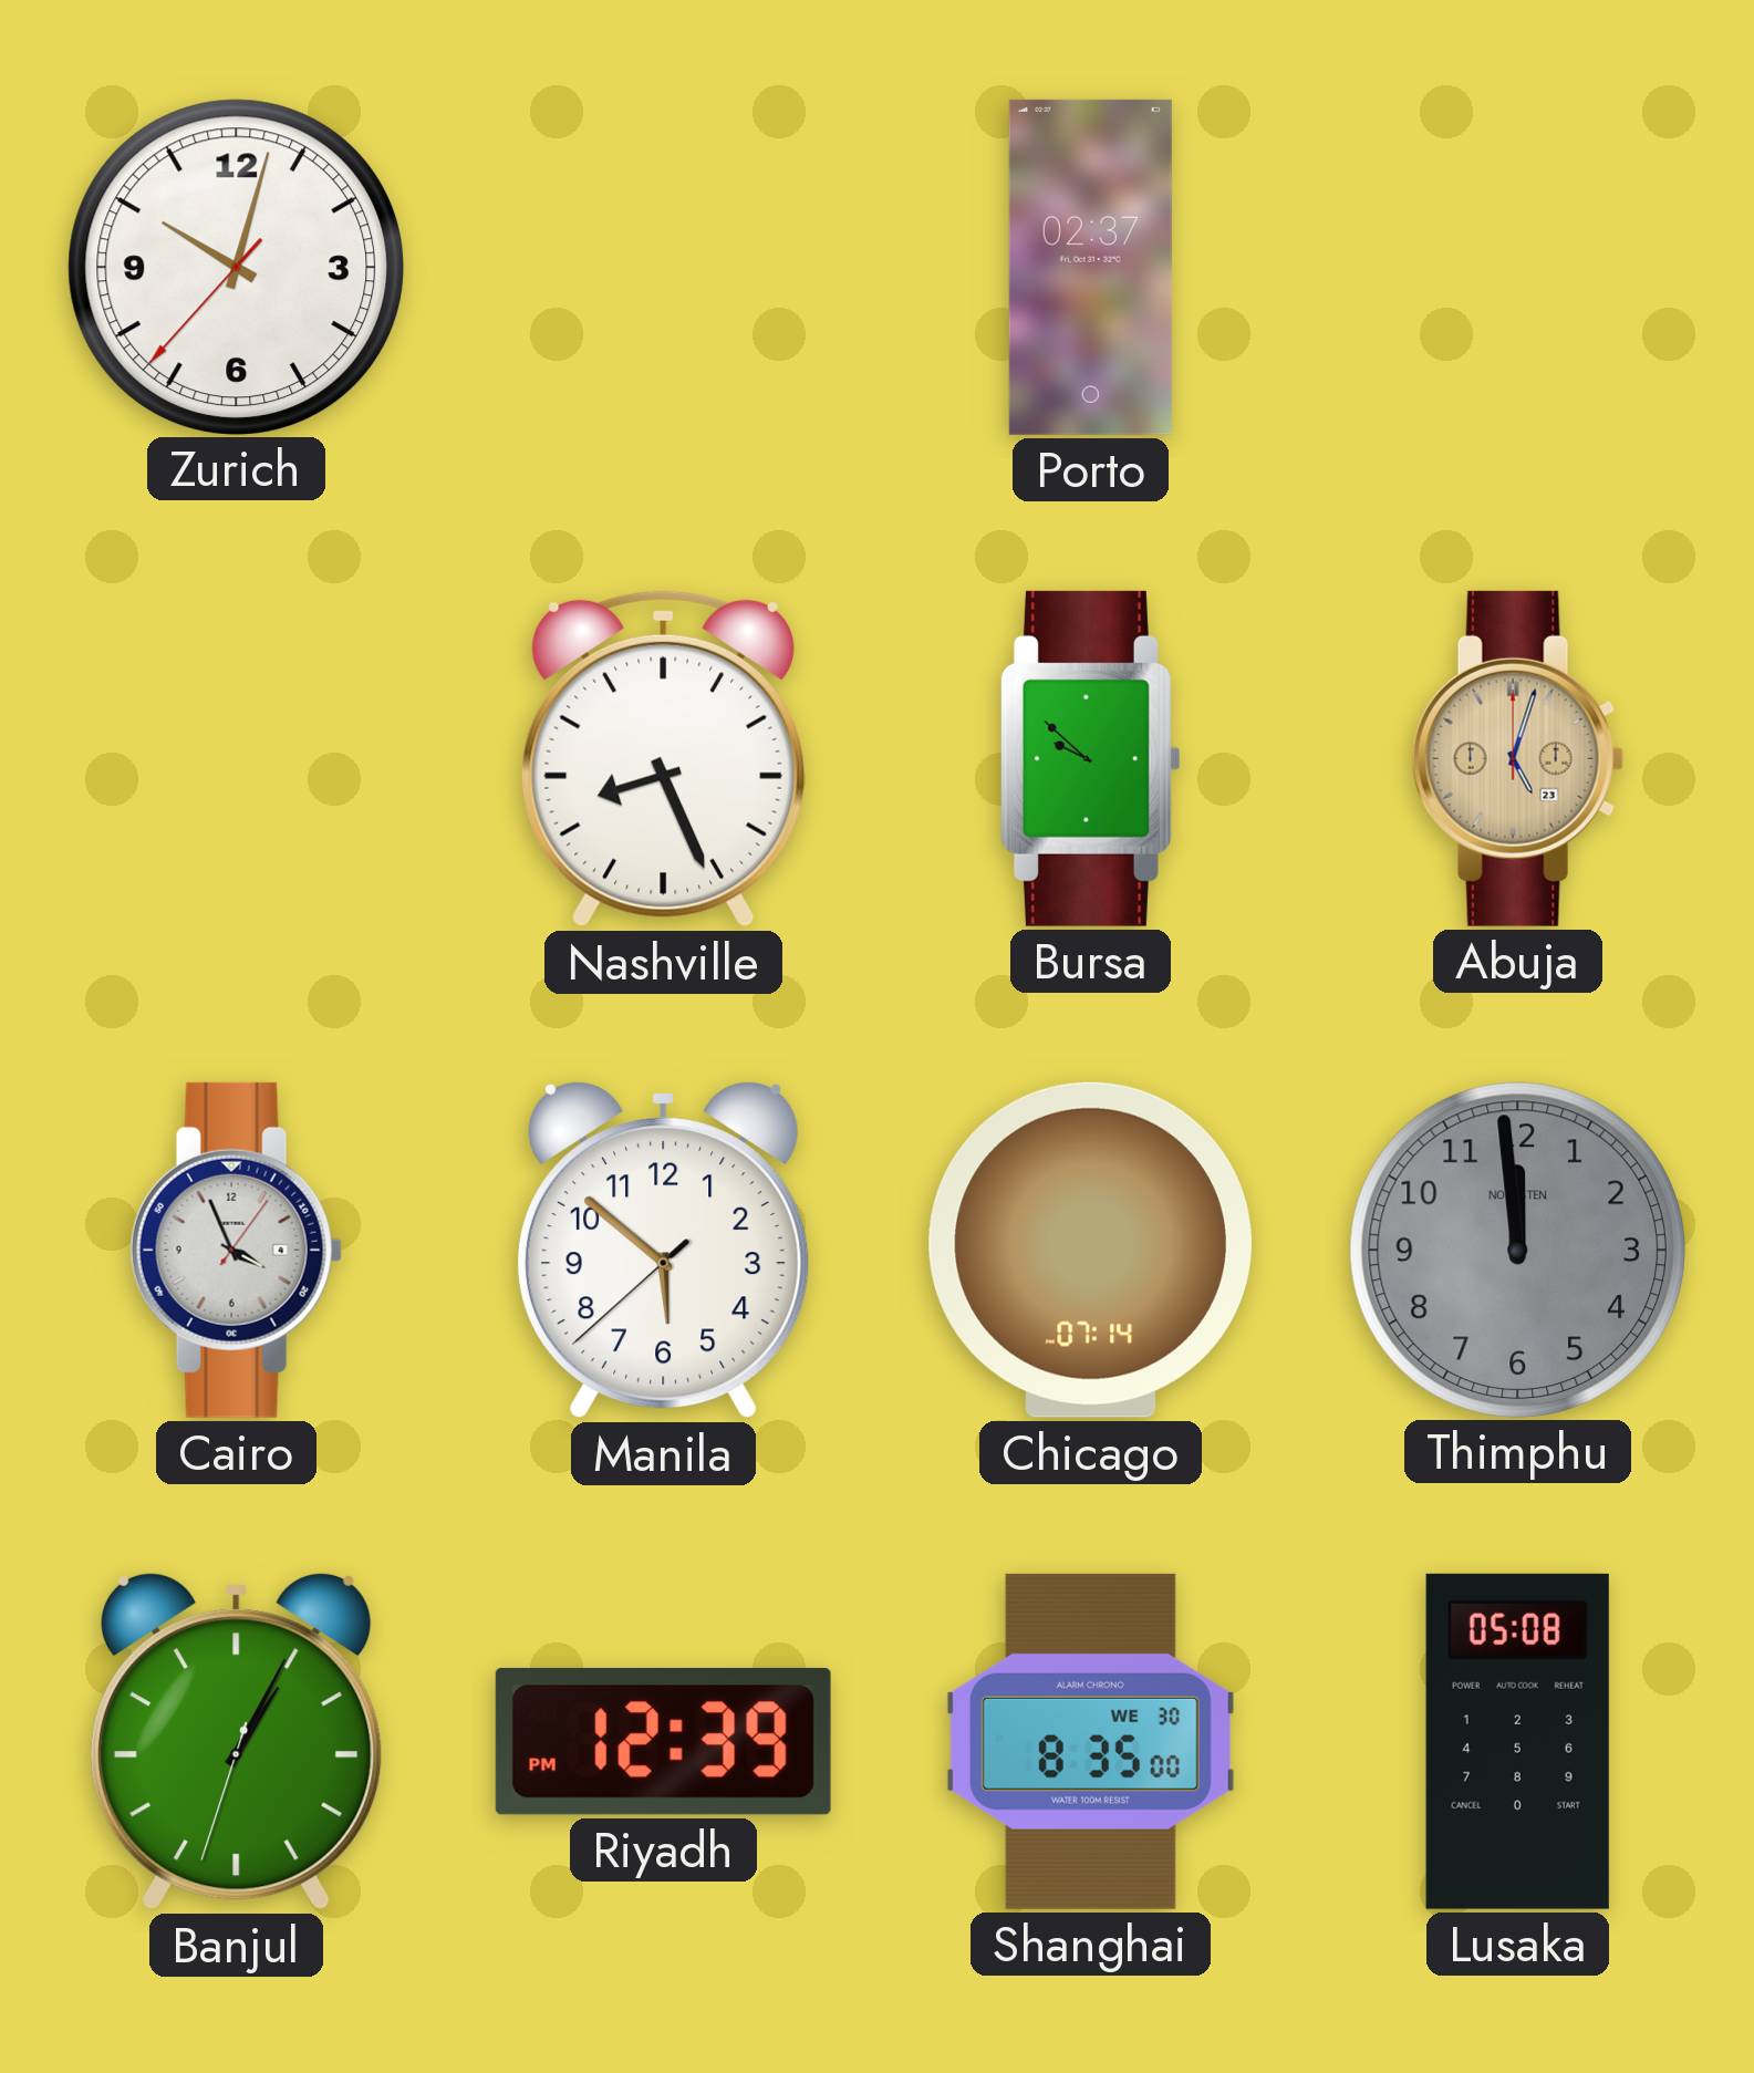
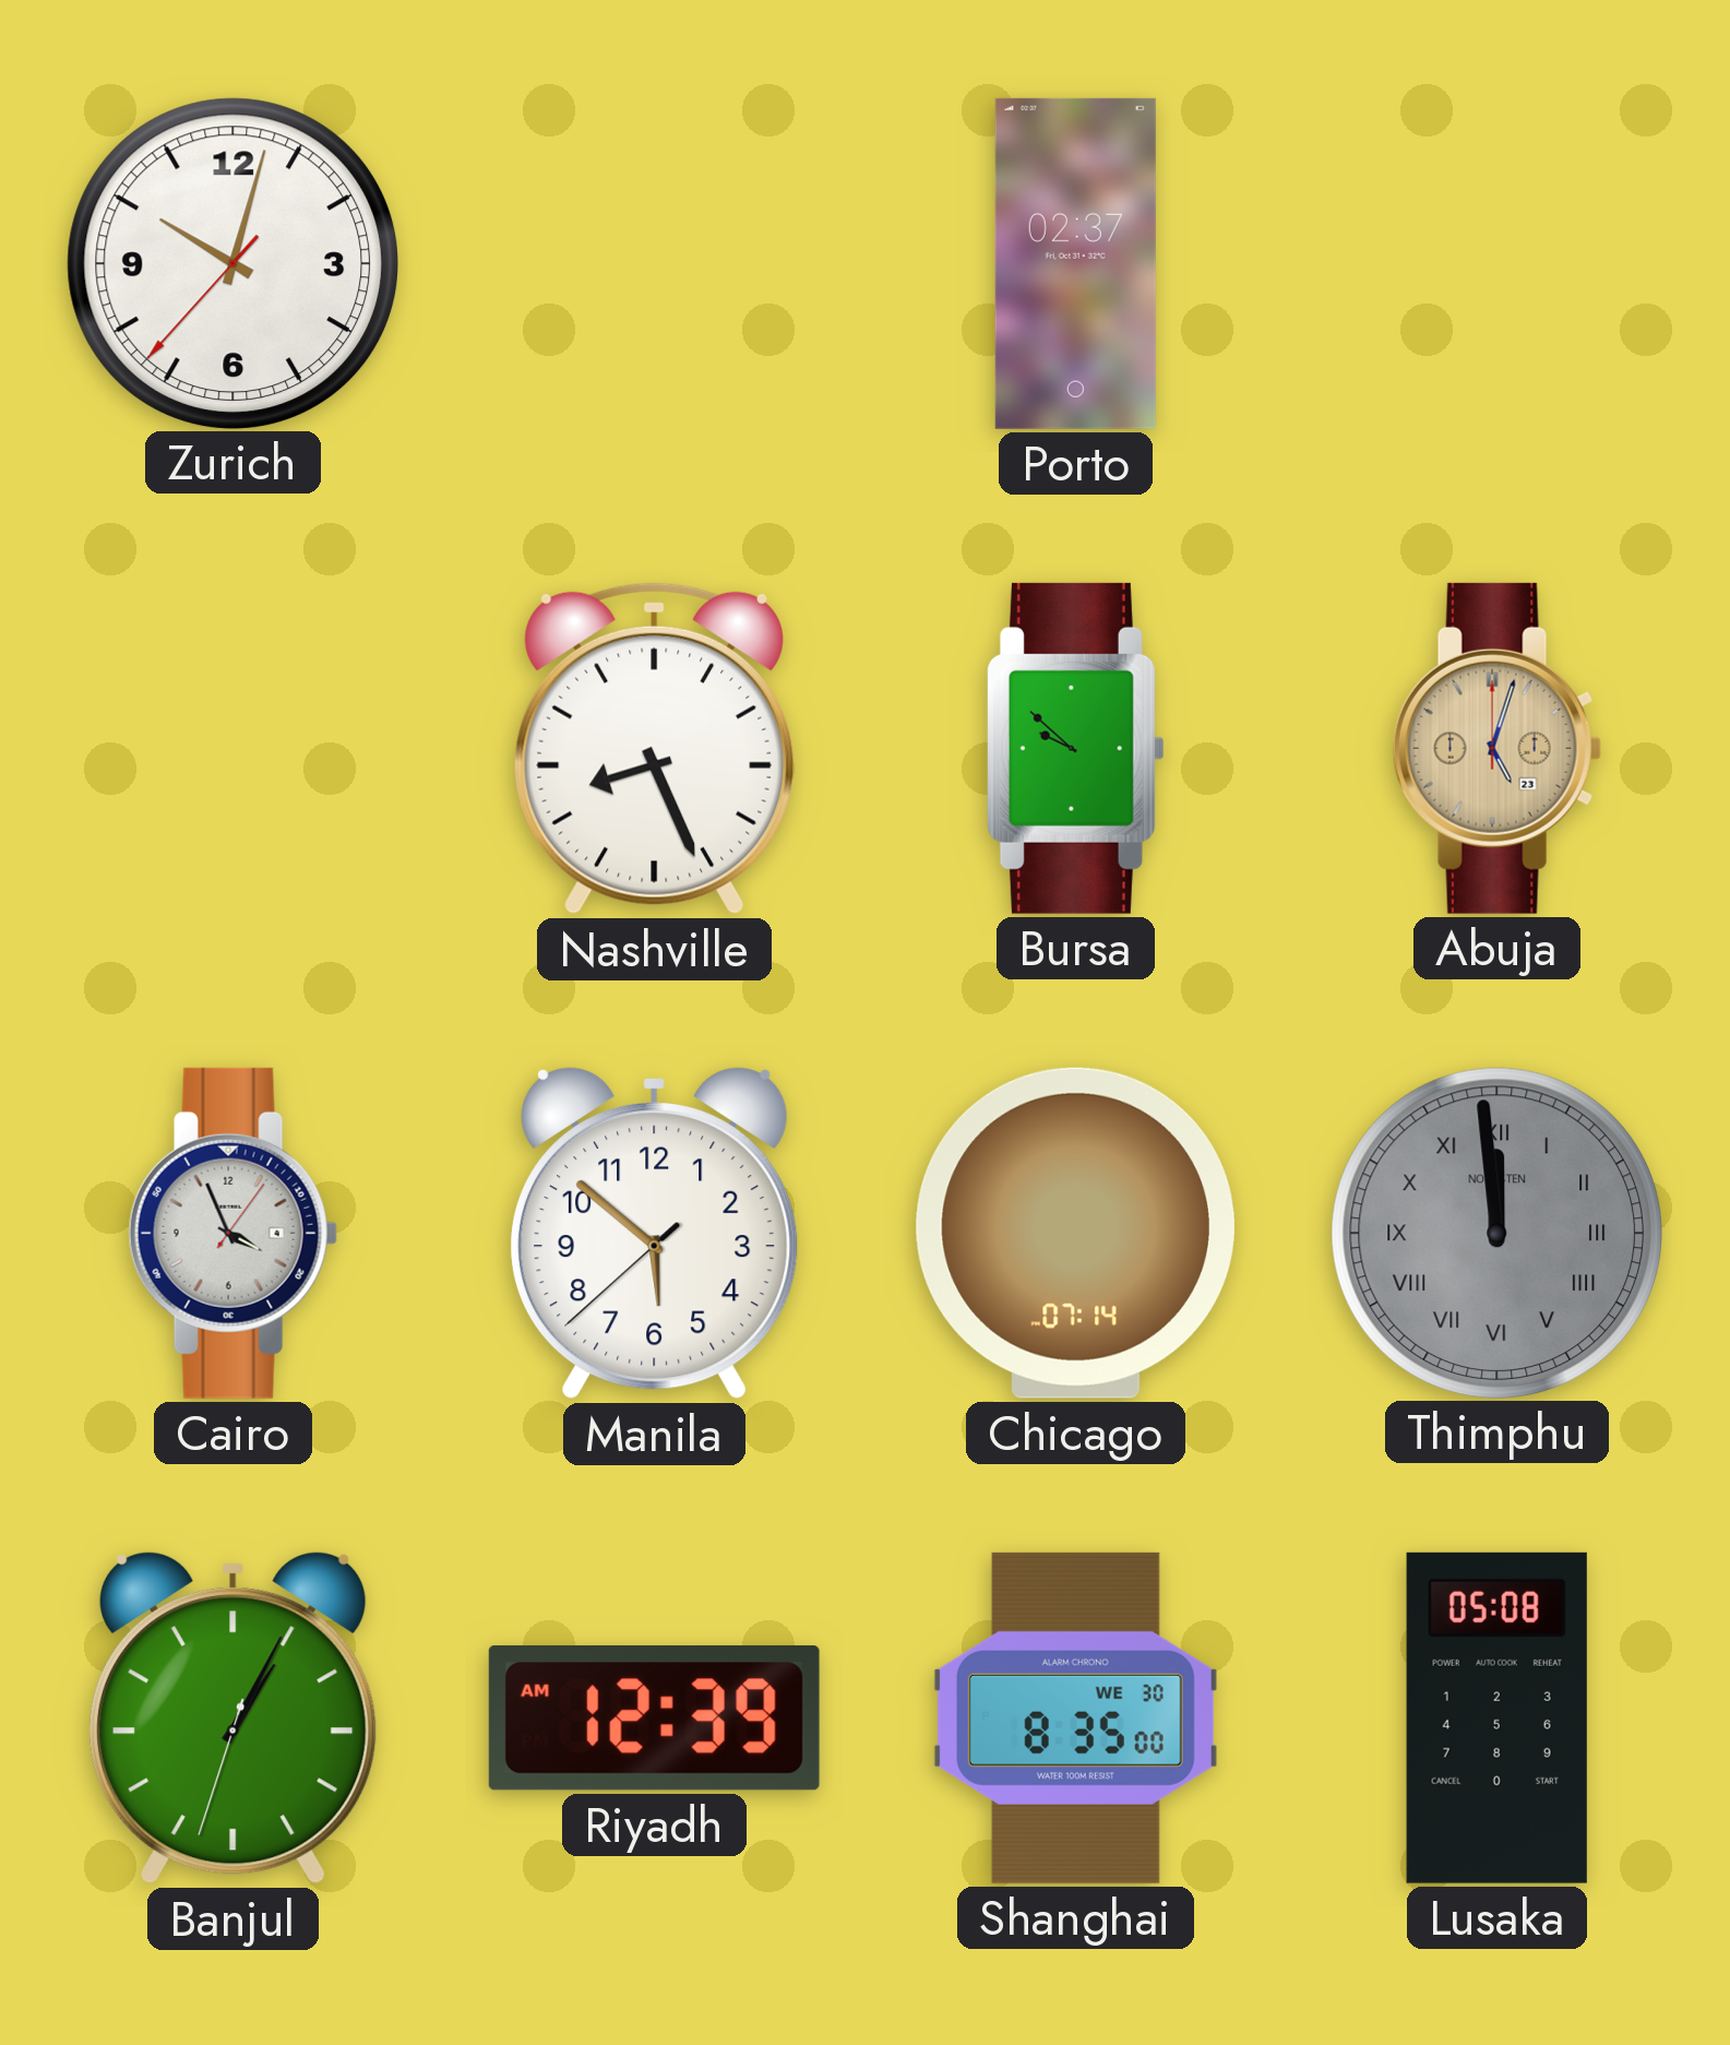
Thimphu numerals: Arabic -> Roman
Riyadh: 12:39 PM -> 12:39 AM
